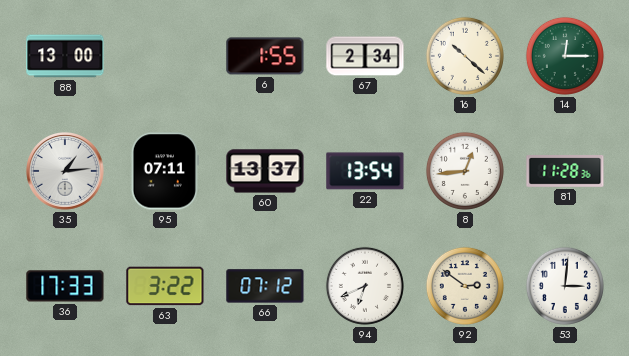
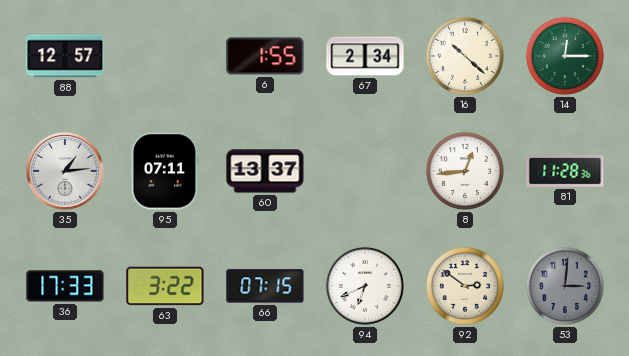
88: 13:00 -> 12:57
22: 13:54 -> none
66: 07:12 -> 07:15
53 dial: white -> grey
